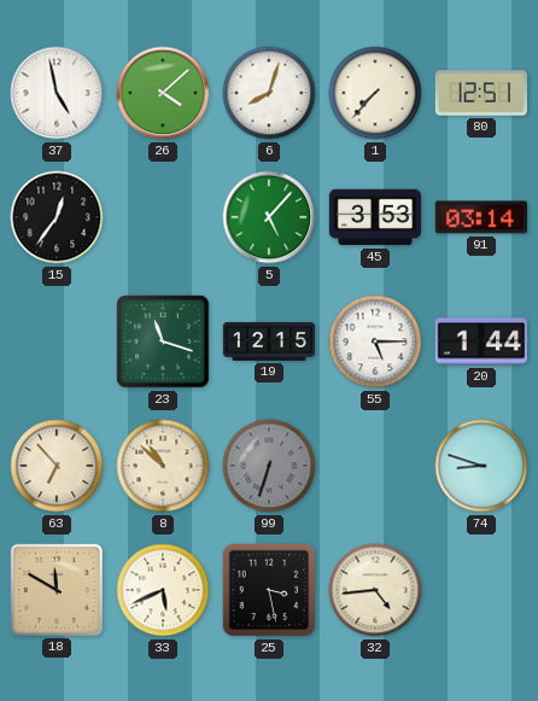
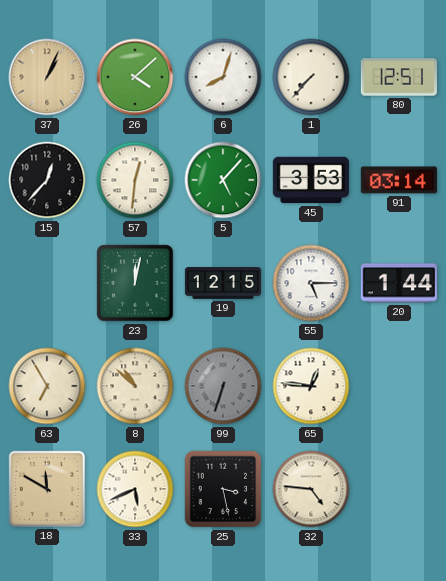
37: 4:58 -> 1:04
37 dial: white -> champagne
15: 12:36 -> 12:37
57: none -> 12:31
23: 11:18 -> 12:02
63: 6:53 -> 6:55
65: none -> 12:46
74: 8:48 -> none
32: 4:44 -> 4:46
